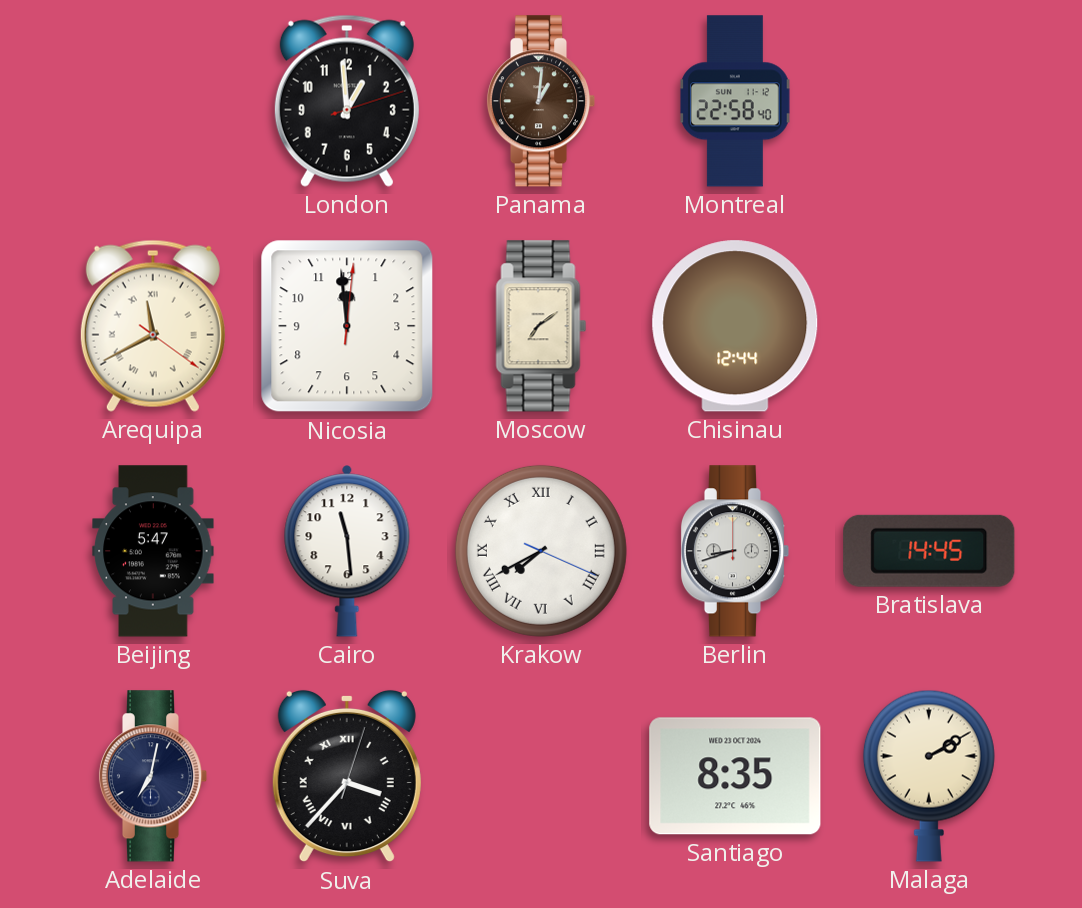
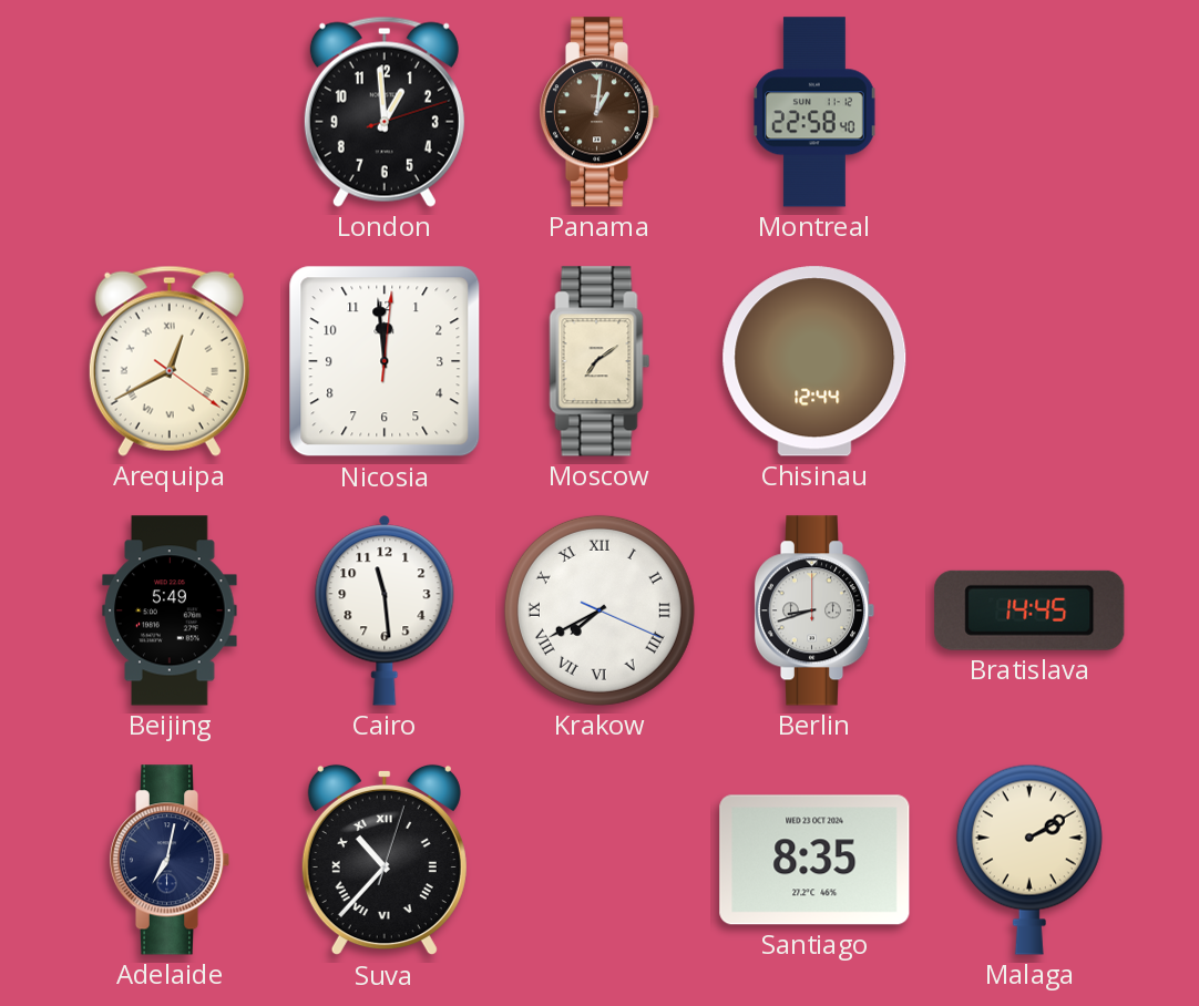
Arequipa: 11:40 -> 12:40
Beijing: 5:47 -> 5:49
Suva: 3:37 -> 10:37
